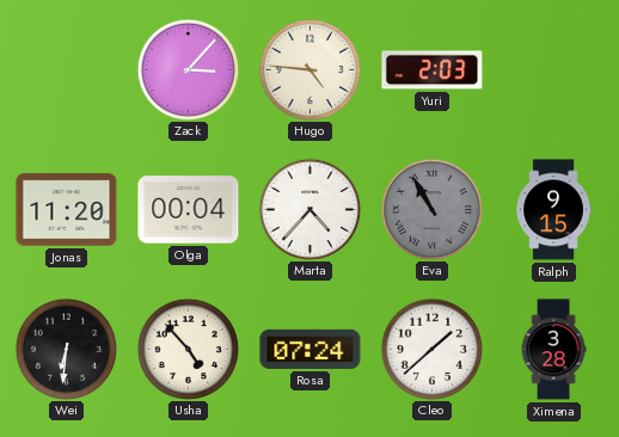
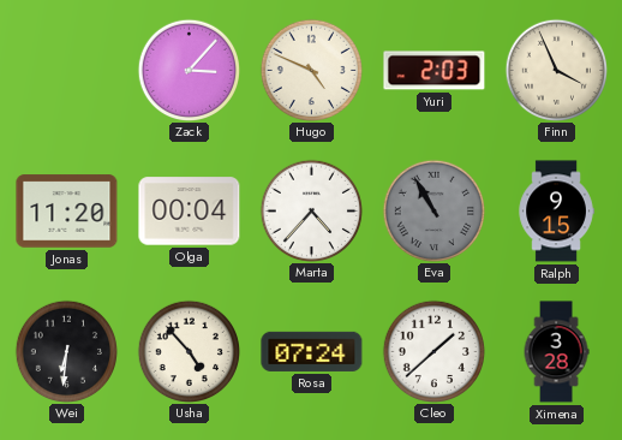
Hugo: 4:46 -> 4:49
Finn: none -> 3:56
